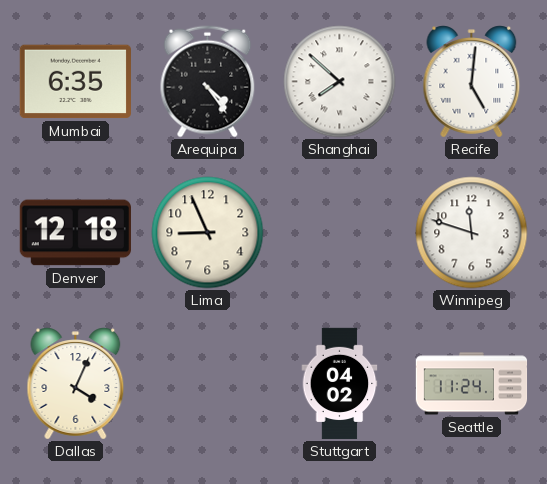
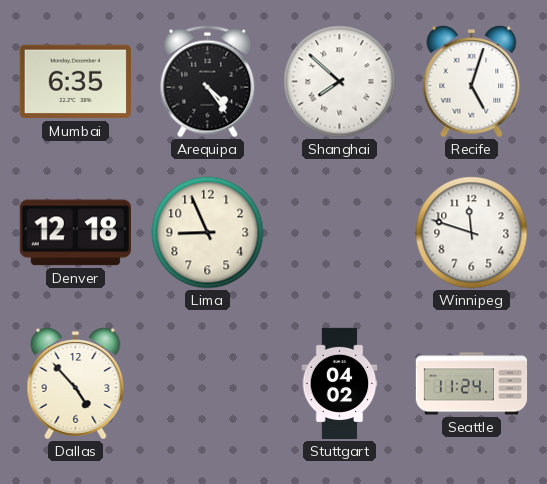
Recife: 5:01 -> 5:03
Dallas: 4:04 -> 4:53
